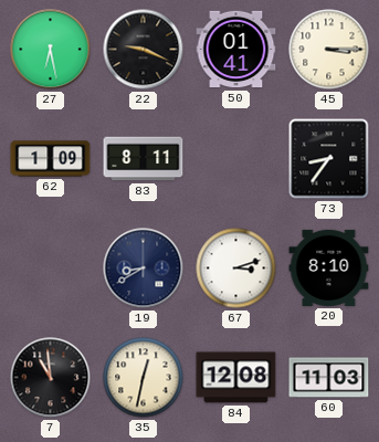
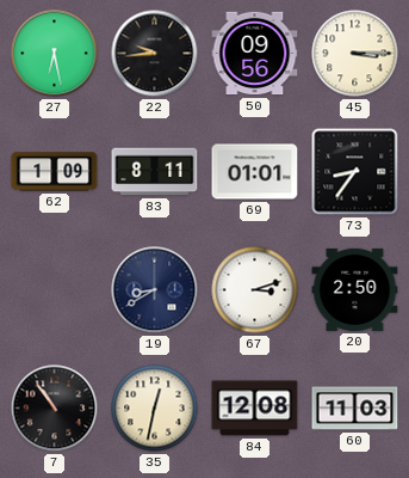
22: 9:19 -> 9:44
50: 01:41 -> 09:56
69: none -> 01:01
20: 8:10 -> 2:50
7: 10:59 -> 10:54
